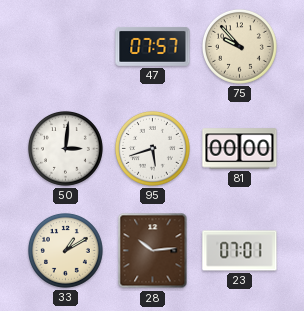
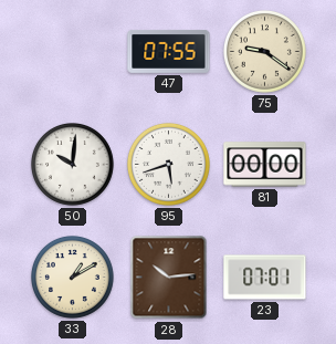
47: 07:57 -> 07:55
75: 9:53 -> 9:21
50: 3:01 -> 10:01
